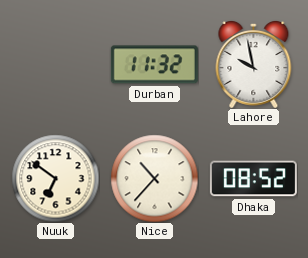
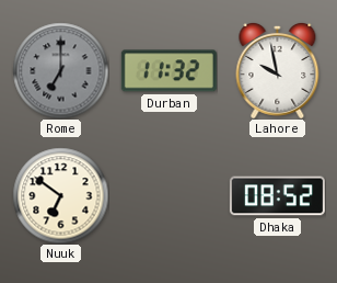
Rome: none -> 7:00
Nice: 10:37 -> none
